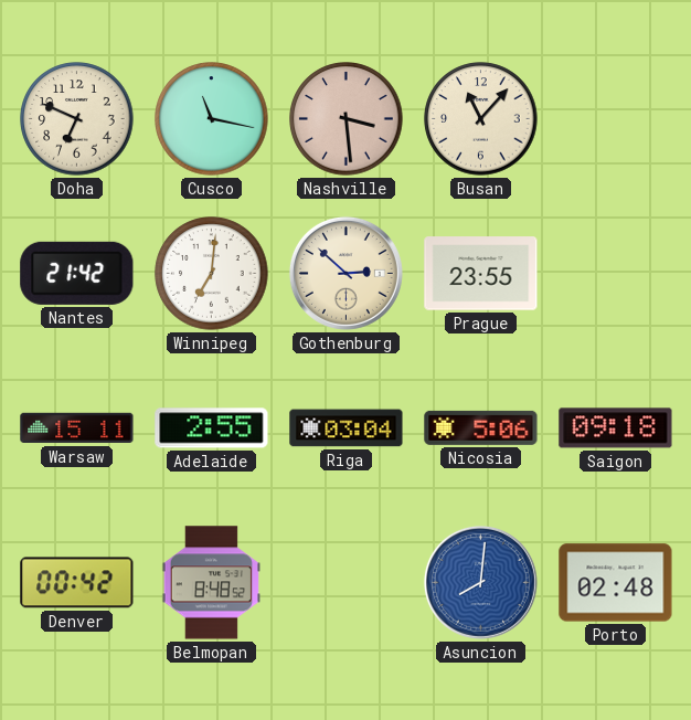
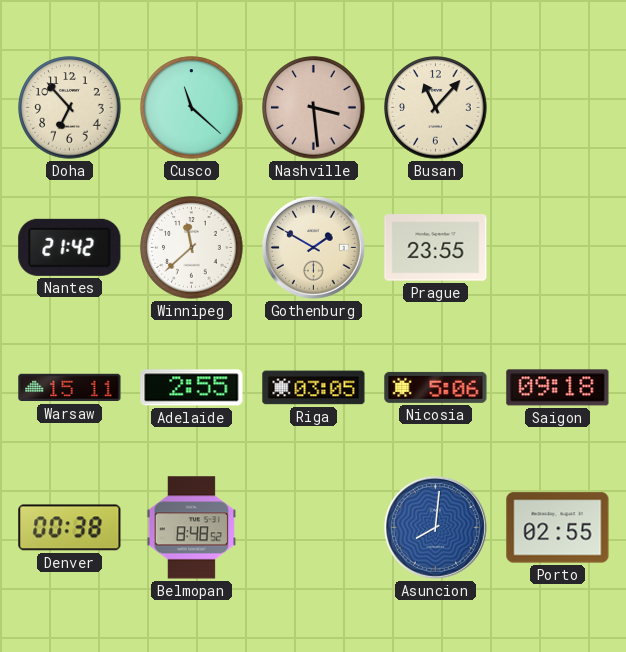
Doha: 6:49 -> 6:53
Cusco: 11:17 -> 11:22
Winnipeg: 7:01 -> 11:38
Gothenburg: 2:52 -> 1:50
Riga: 03:04 -> 03:05
Denver: 00:42 -> 00:38
Porto: 02:48 -> 02:55
